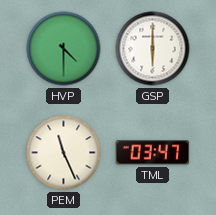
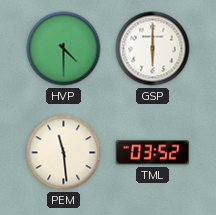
PEM: 11:26 -> 11:29
TML: 03:47 -> 03:52
